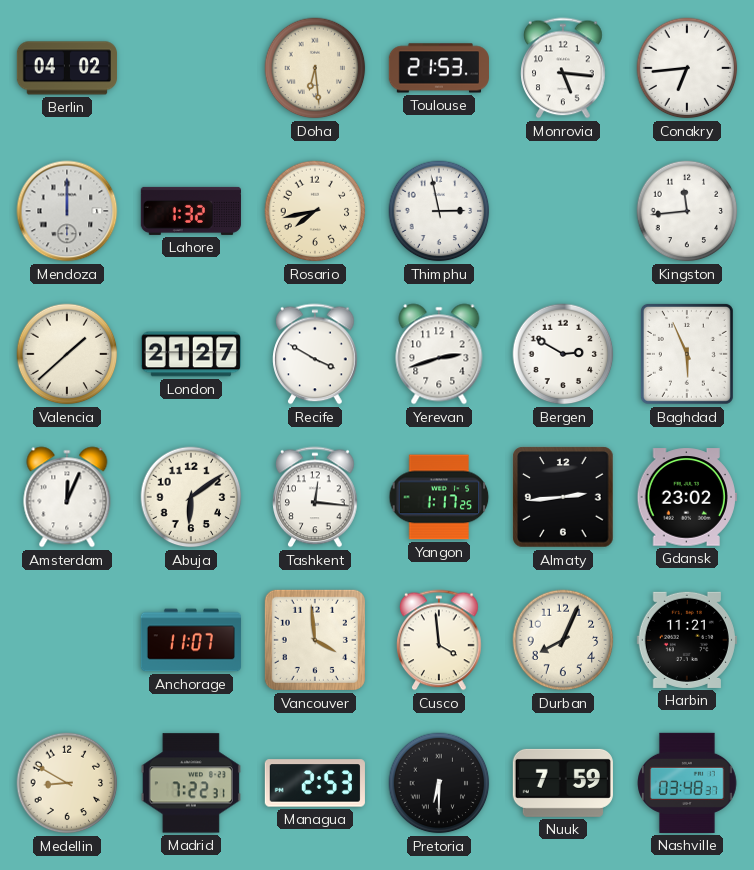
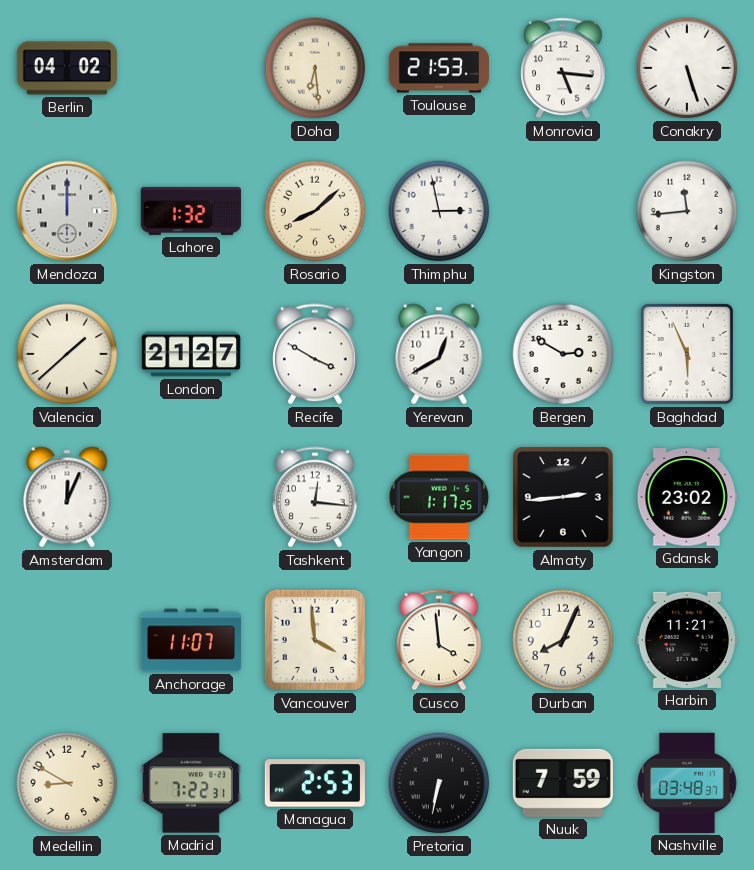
Conakry: 6:44 -> 5:27
Rosario: 7:43 -> 8:08
Yerevan: 2:42 -> 12:40
Abuja: 6:09 -> none
Pretoria: 6:30 -> 6:32
